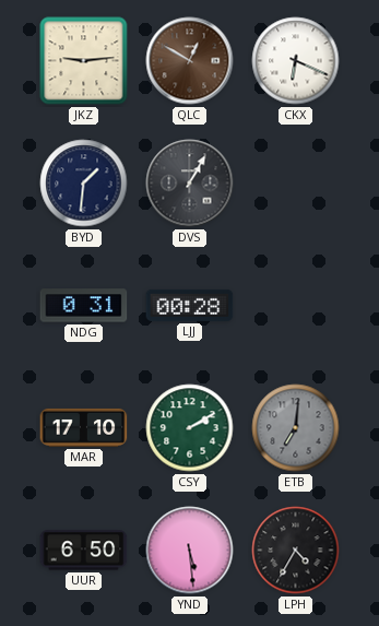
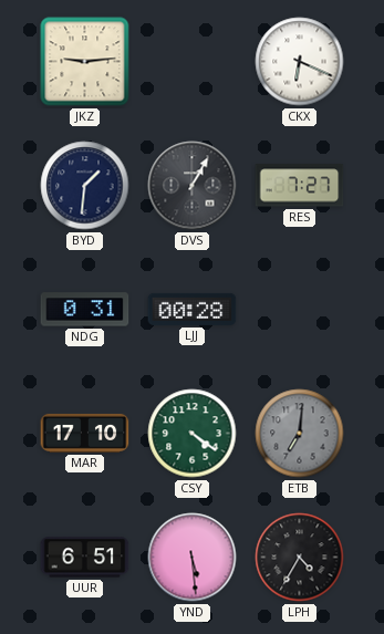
QLC: 12:50 -> none
RES: none -> 7:27
CSY: 2:10 -> 4:21
UUR: 6:50 -> 6:51
